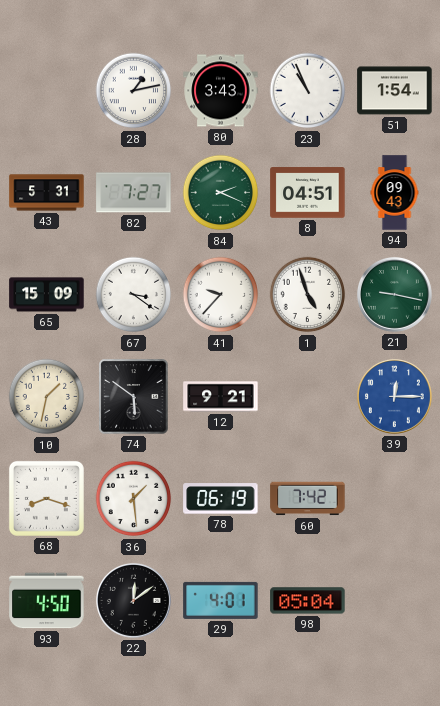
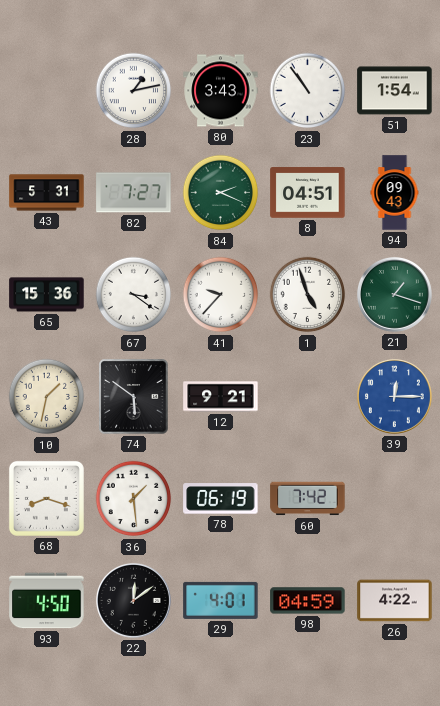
23: 10:56 -> 10:54
65: 15:09 -> 15:36
21: 9:17 -> 1:18
98: 05:04 -> 04:59
26: none -> 4:22
